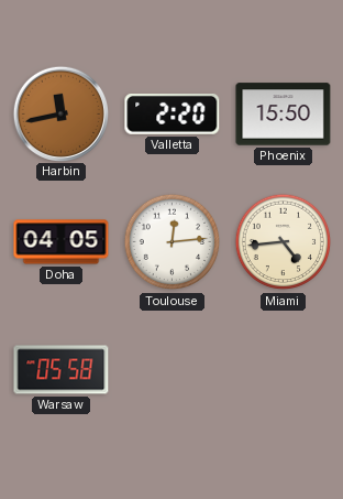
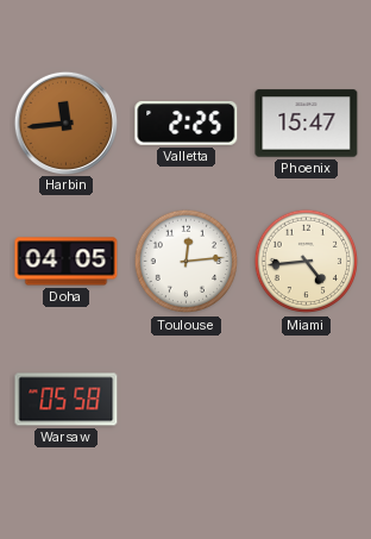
Harbin: 11:43 -> 11:44
Valletta: 2:20 -> 2:25
Phoenix: 15:50 -> 15:47
